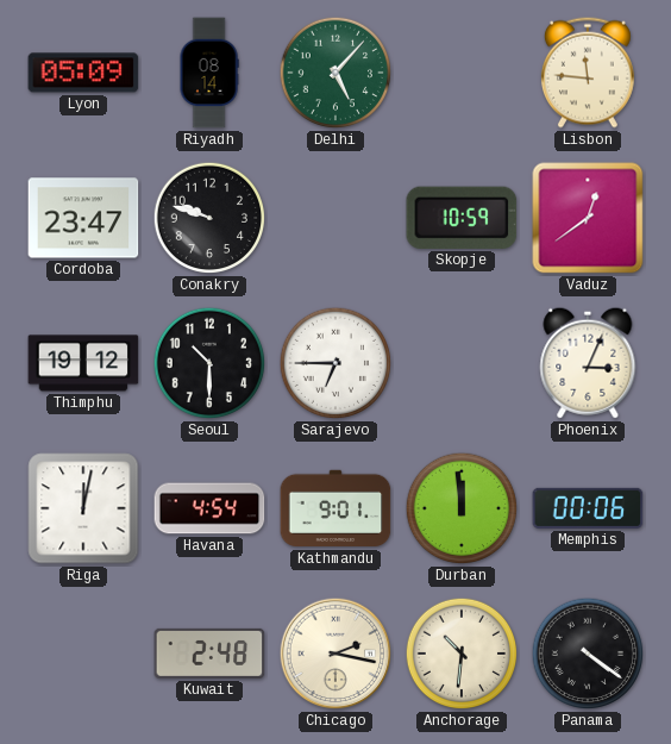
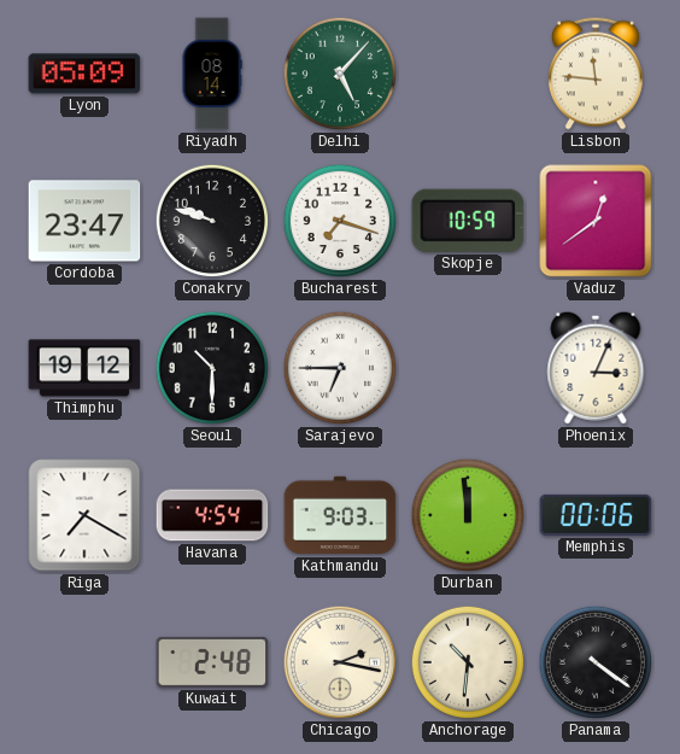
Bucharest: none -> 7:18
Riga: 12:02 -> 7:20
Kathmandu: 9:01 -> 9:03
